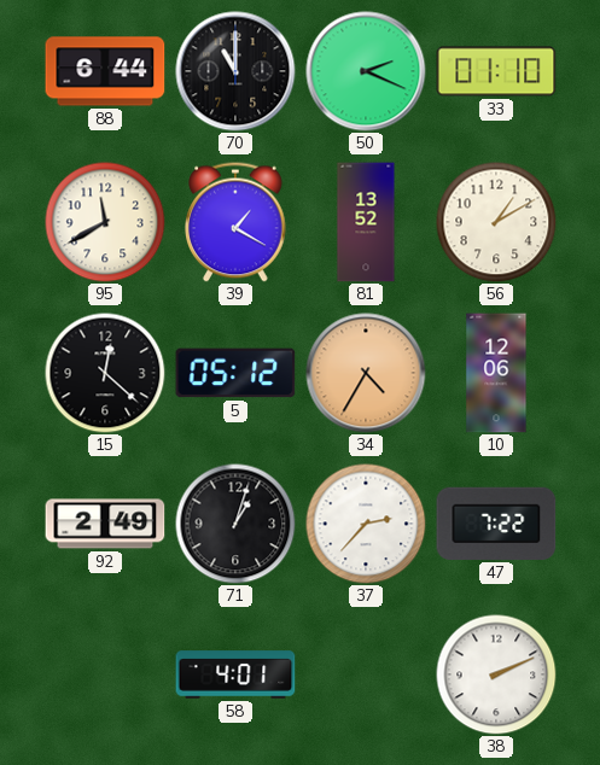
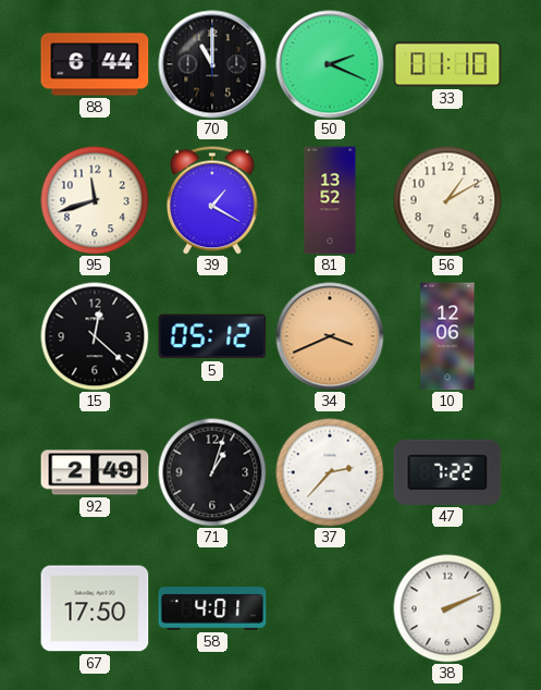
95: 11:40 -> 11:42
34: 4:35 -> 3:41
67: none -> 17:50
